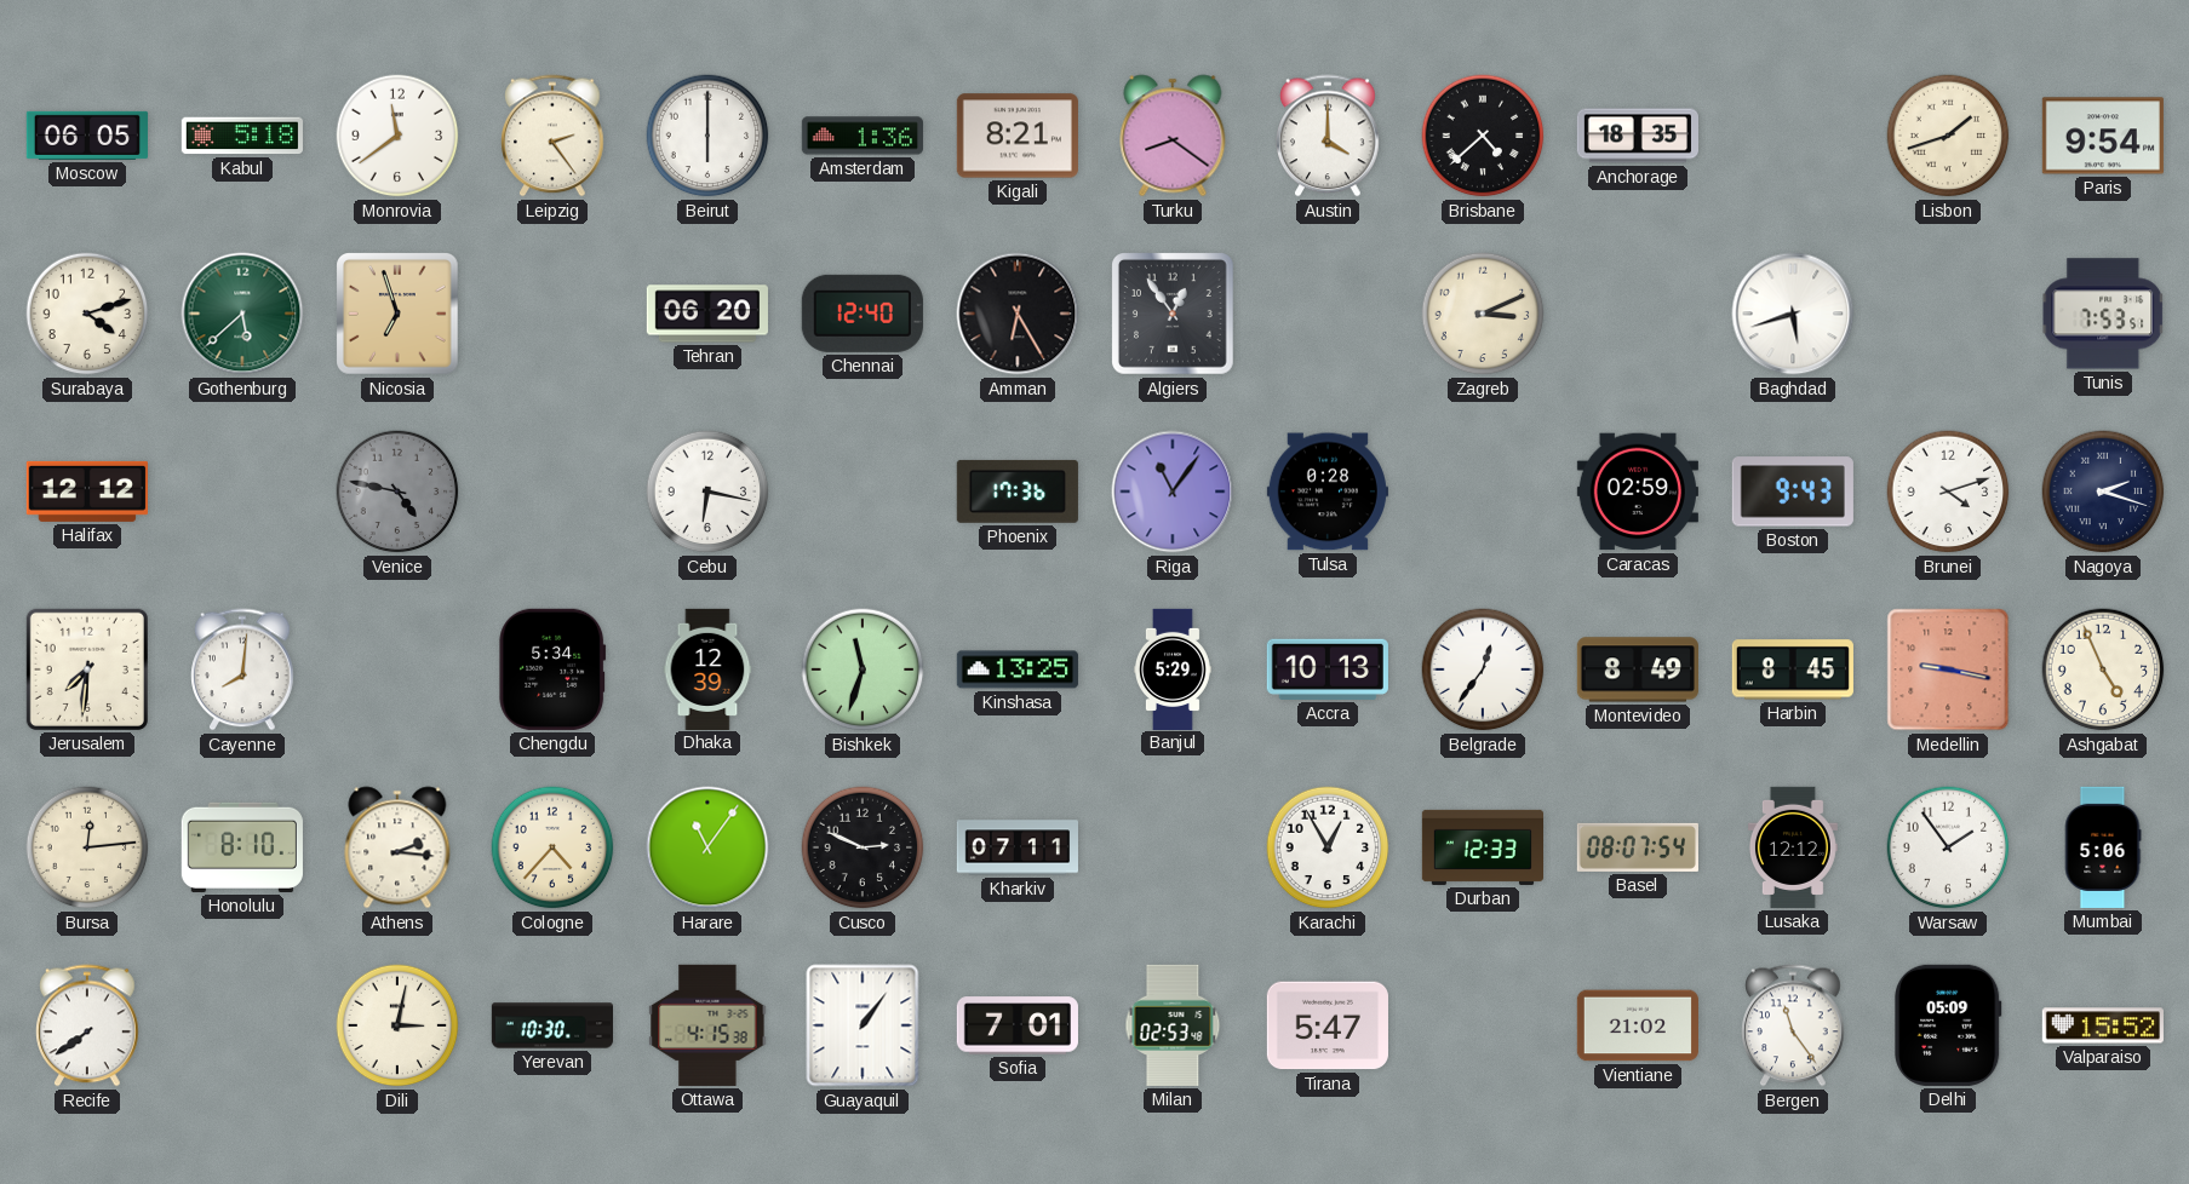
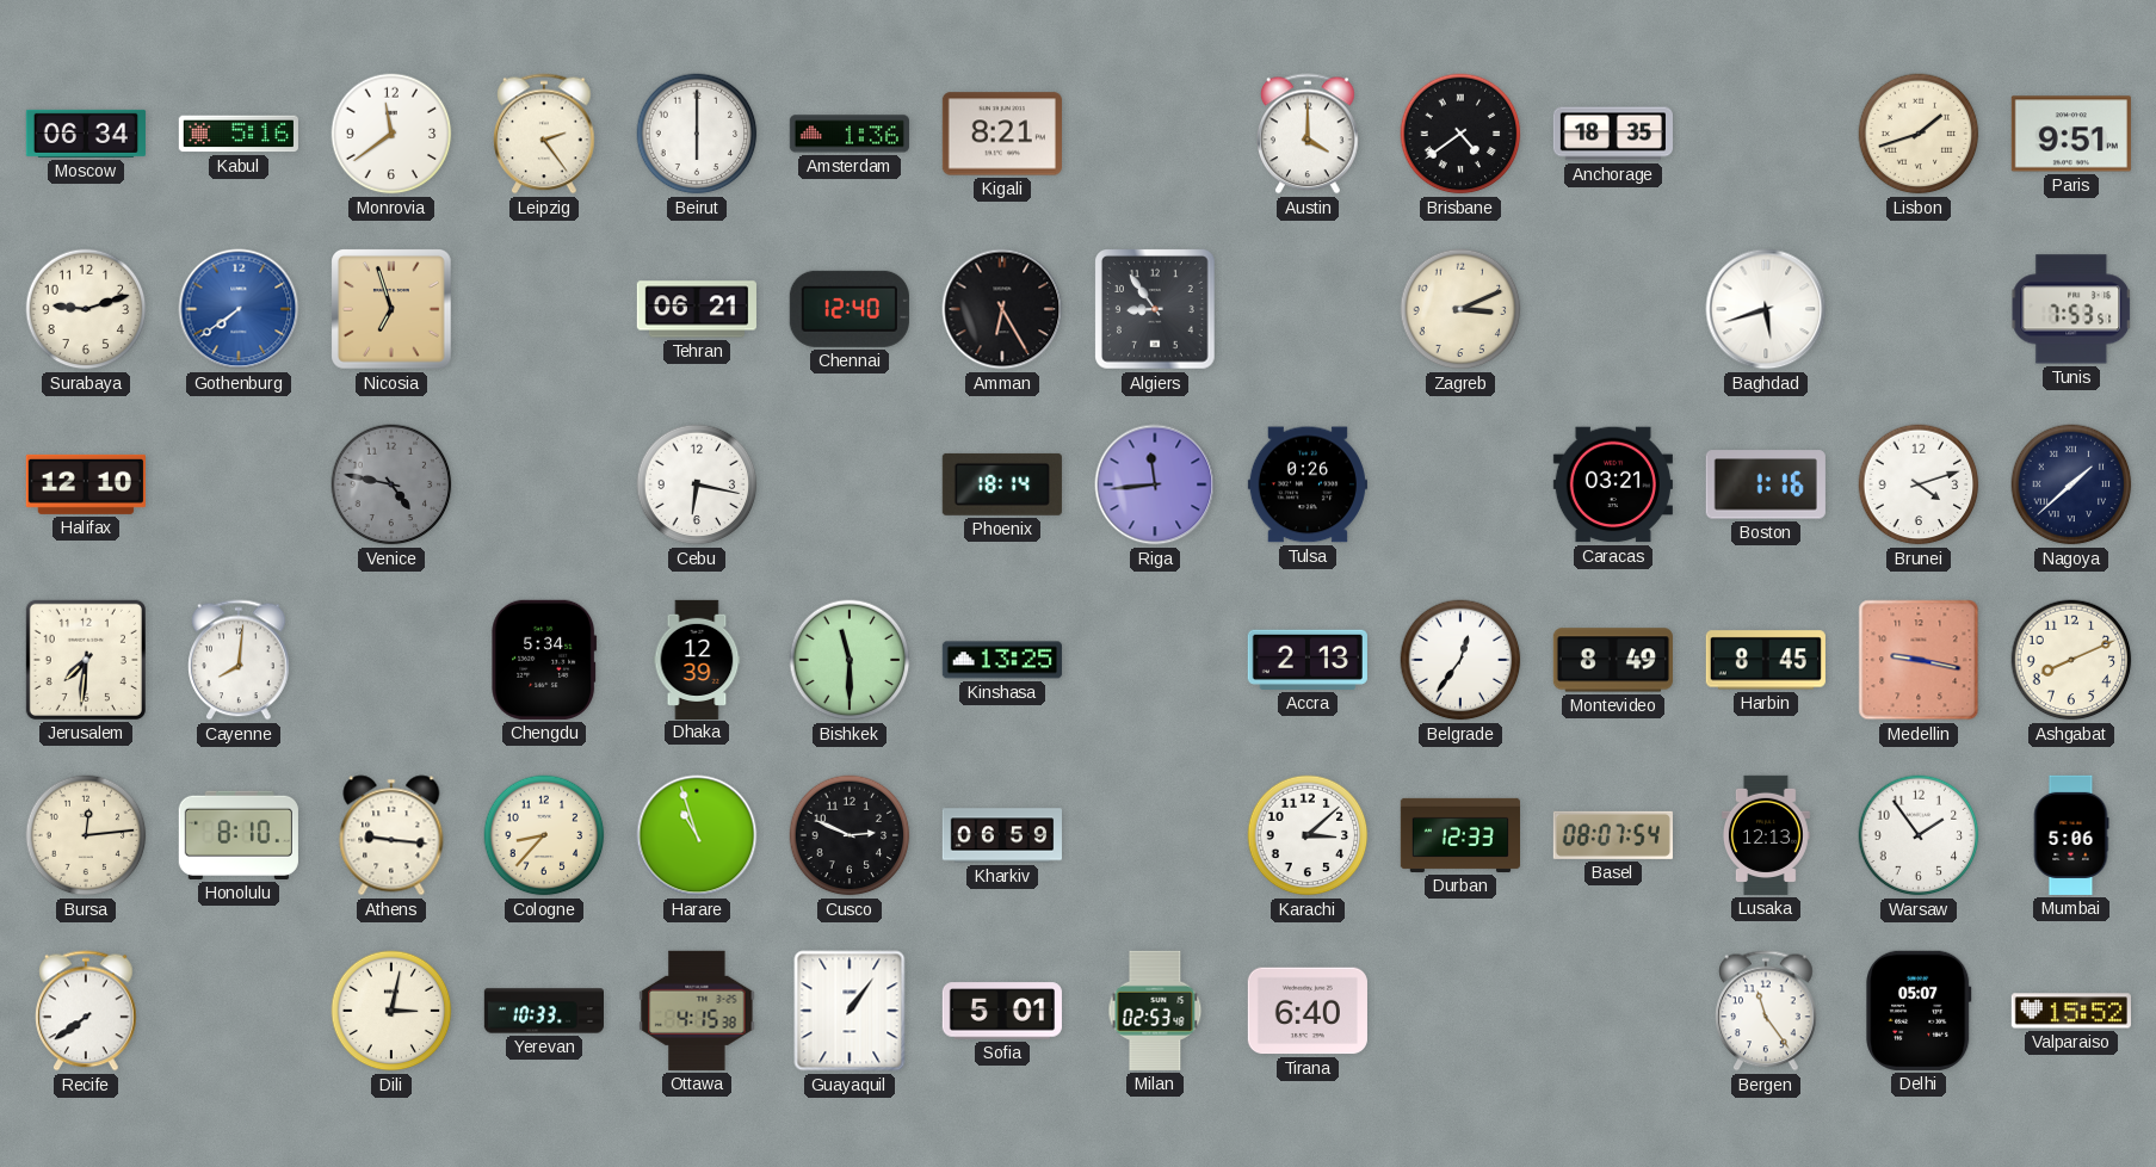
Moscow: 06:05 -> 06:34
Kabul: 5:18 -> 5:16
Turku: 8:21 -> none
Brisbane: 4:38 -> 4:39
Paris: 9:54 -> 9:51
Surabaya: 4:12 -> 9:12
Gothenburg: 5:38 -> 7:39
Gothenburg dial: green -> blue
Tehran: 06:20 -> 06:21
Algiers: 12:54 -> 8:54
Halifax: 12:12 -> 12:10
Phoenix: 17:36 -> 18:14
Riga: 11:06 -> 11:44
Tulsa: 0:28 -> 0:26
Caracas: 02:59 -> 03:21
Boston: 9:43 -> 1:16
Nagoya: 2:18 -> 1:38
Bishkek: 11:33 -> 11:30
Banjul: 5:29 -> none
Accra: 10:13 -> 2:13
Ashgabat: 4:56 -> 8:11
Athens: 2:16 -> 9:16
Cologne: 4:37 -> 8:37
Harare: 11:06 -> 10:57
Kharkiv: 07:11 -> 06:59
Karachi: 12:55 -> 3:08
Lusaka: 12:12 -> 12:13
Yerevan: 10:30 -> 10:33
Sofia: 7:01 -> 5:01
Tirana: 5:47 -> 6:40
Vientiane: 21:02 -> none
Delhi: 05:09 -> 05:07
